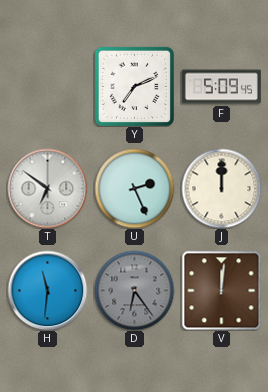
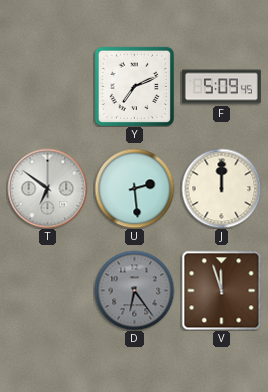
U: 2:26 -> 2:29
H: 11:31 -> none
V: 12:01 -> 11:57
